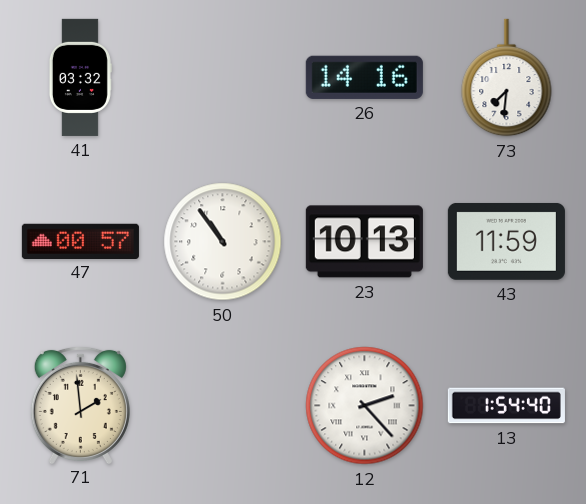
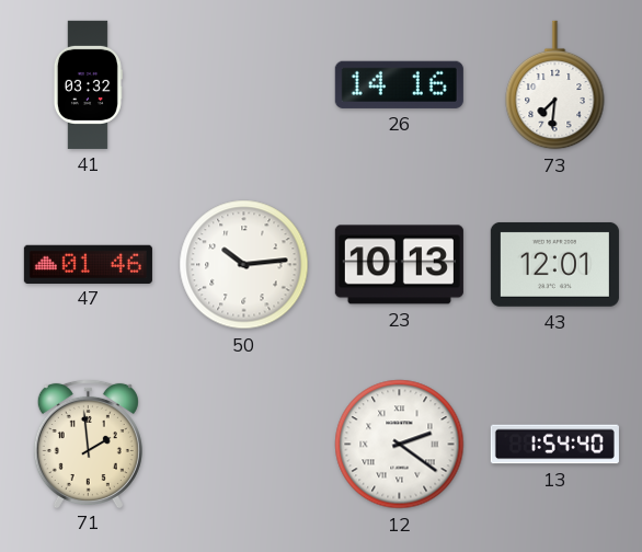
47: 00:57 -> 01:46
50: 10:54 -> 10:14
43: 11:59 -> 12:01
12: 2:23 -> 2:21
